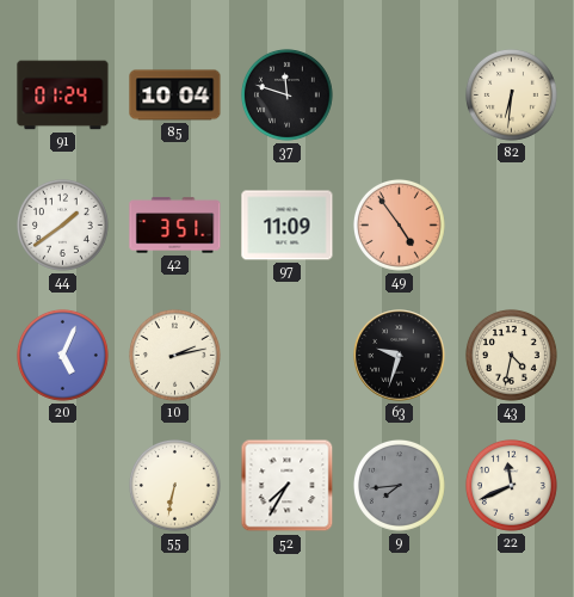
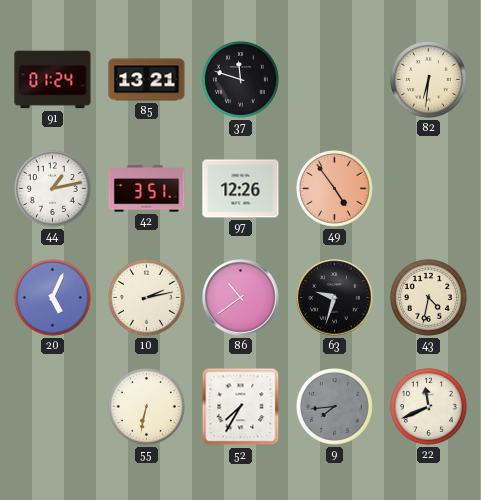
85: 10:04 -> 13:21
44: 1:39 -> 1:13
97: 11:09 -> 12:26
86: none -> 10:39
